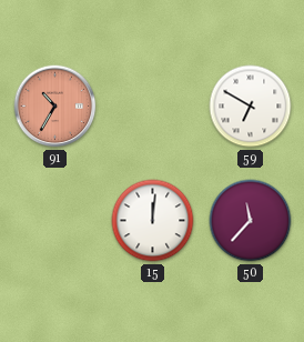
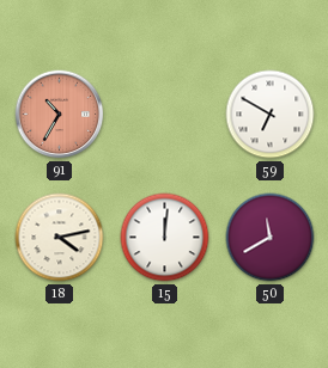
18: none -> 4:13
50: 11:37 -> 11:40
